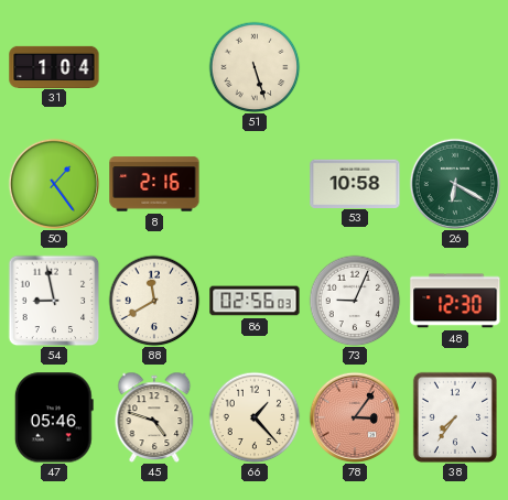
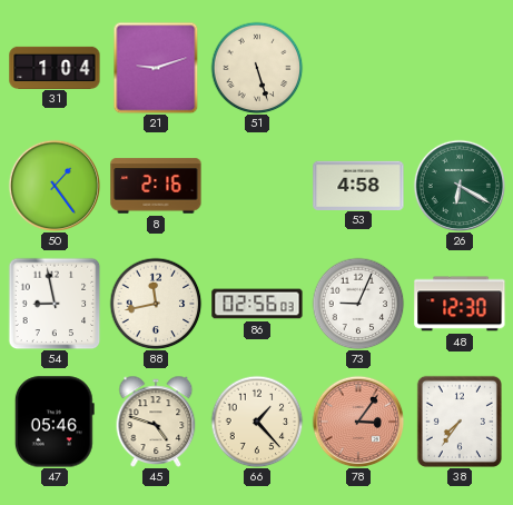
21: none -> 9:12
53: 10:58 -> 4:58
88: 11:40 -> 11:43
